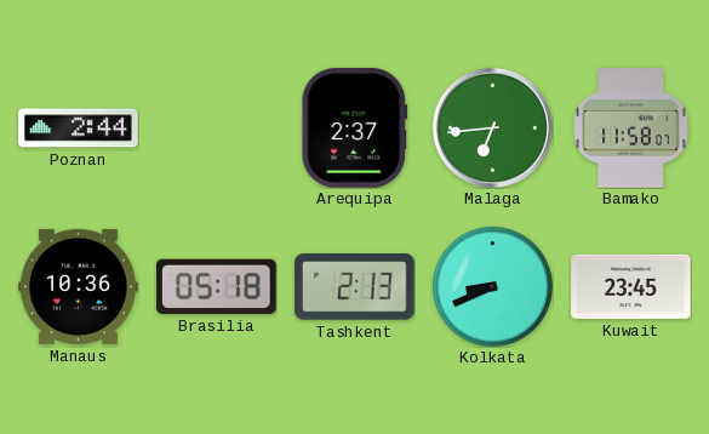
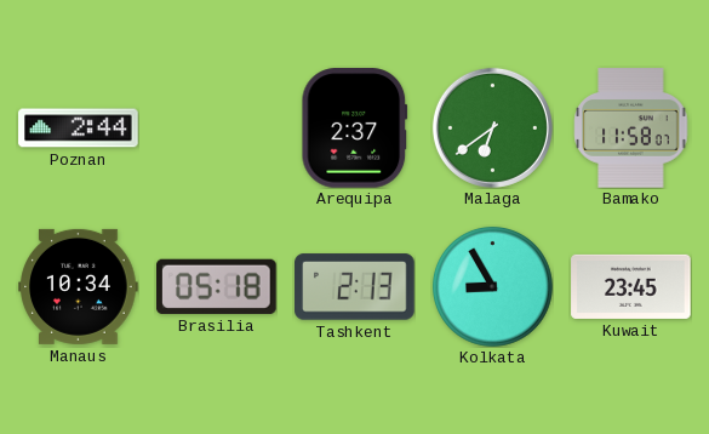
Malaga: 6:44 -> 6:39
Manaus: 10:36 -> 10:34
Kolkata: 8:41 -> 8:55
